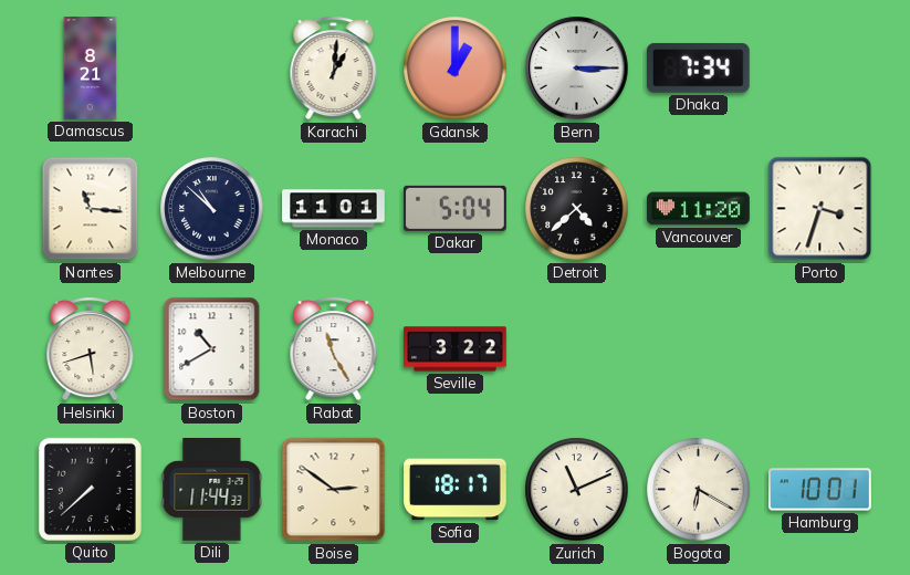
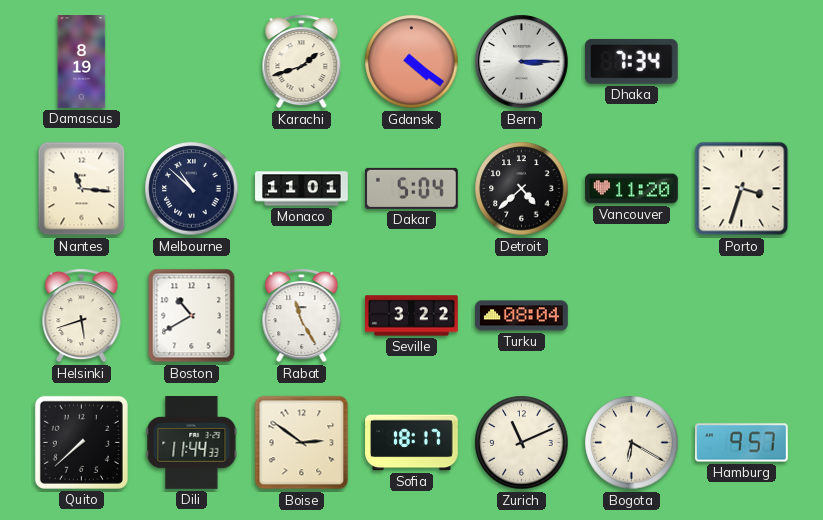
Damascus: 8:21 -> 8:19
Karachi: 1:01 -> 1:42
Gdansk: 1:00 -> 4:21
Turku: none -> 08:04
Hamburg: 10:01 -> 9:57
